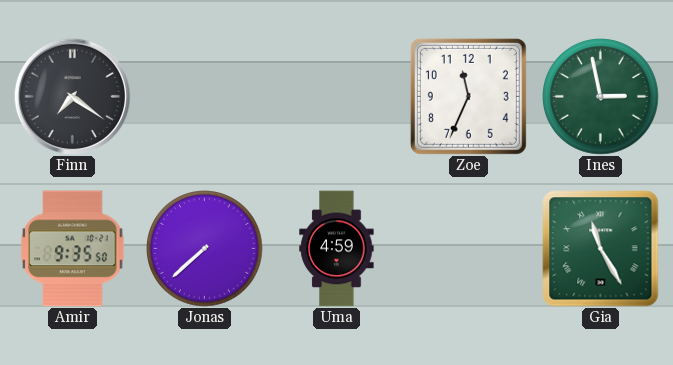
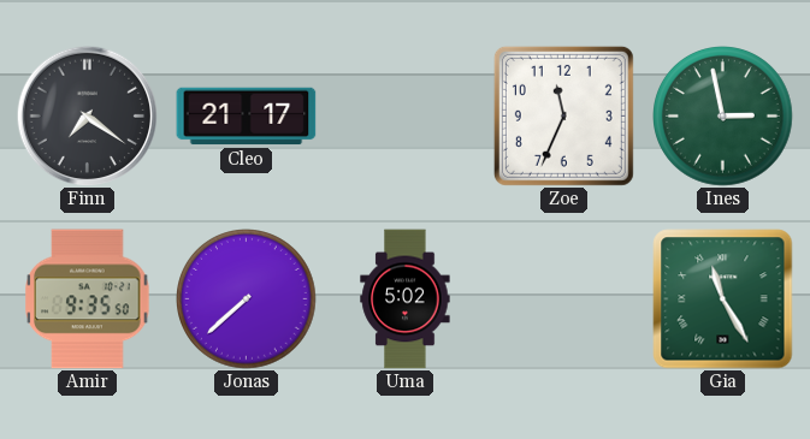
Cleo: none -> 21:17
Uma: 4:59 -> 5:02
